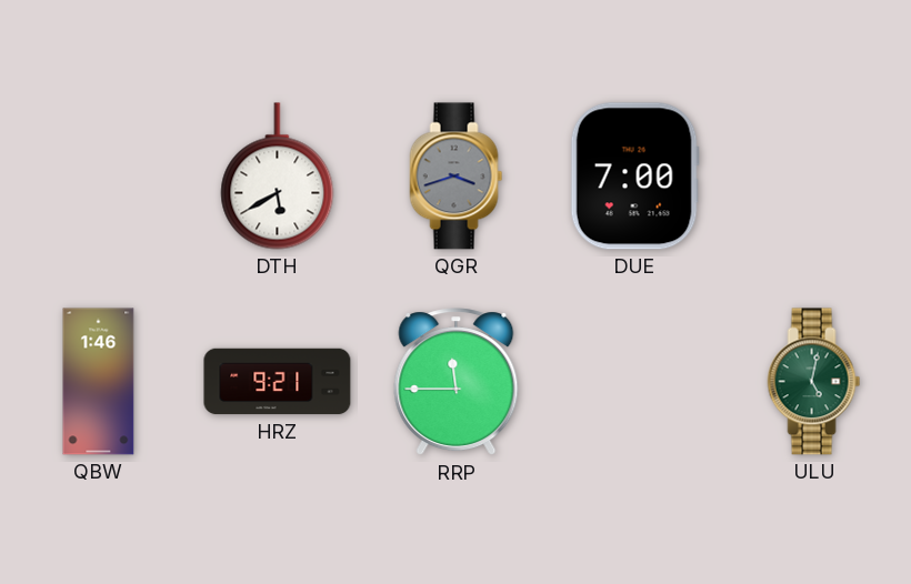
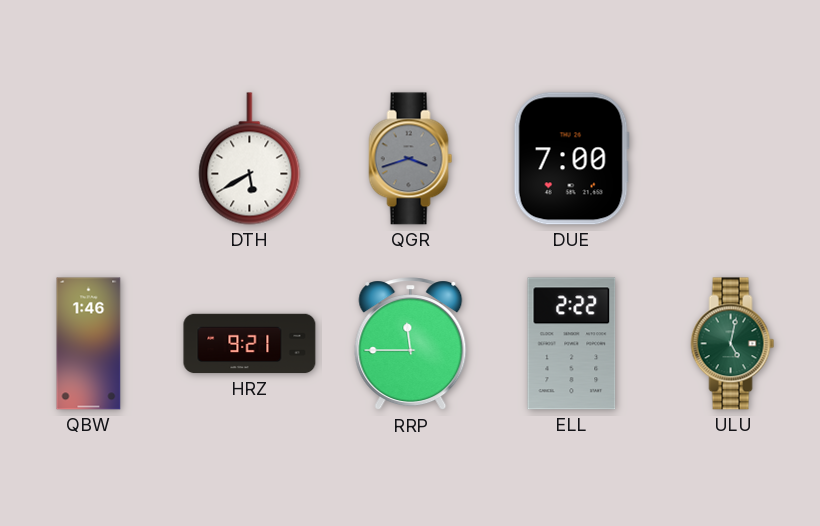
ELL: none -> 2:22
